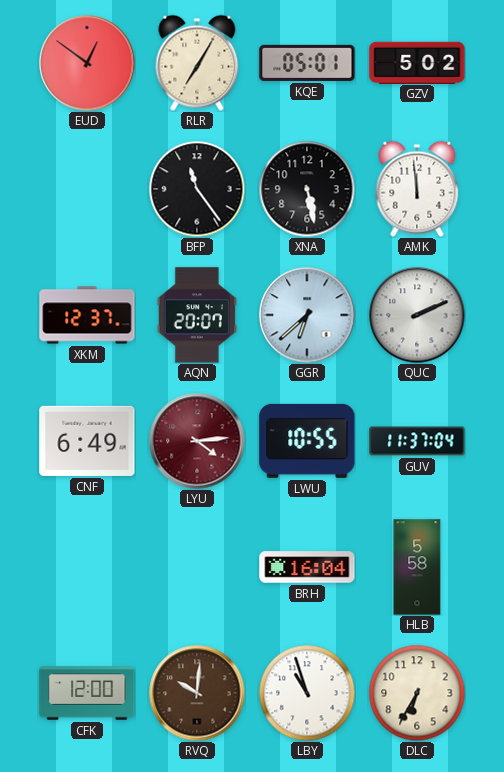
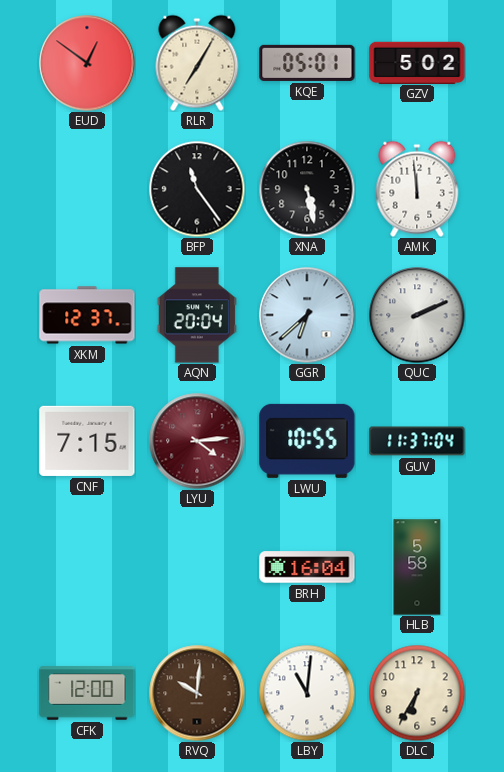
AQN: 20:07 -> 20:04
CNF: 6:49 -> 7:15
LBY: 10:57 -> 11:01
